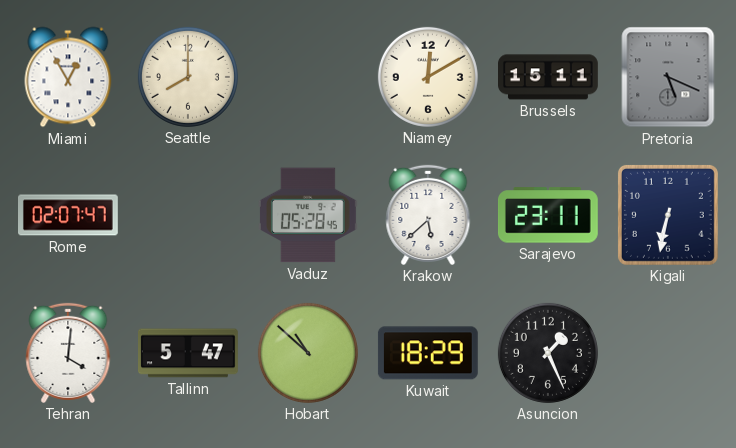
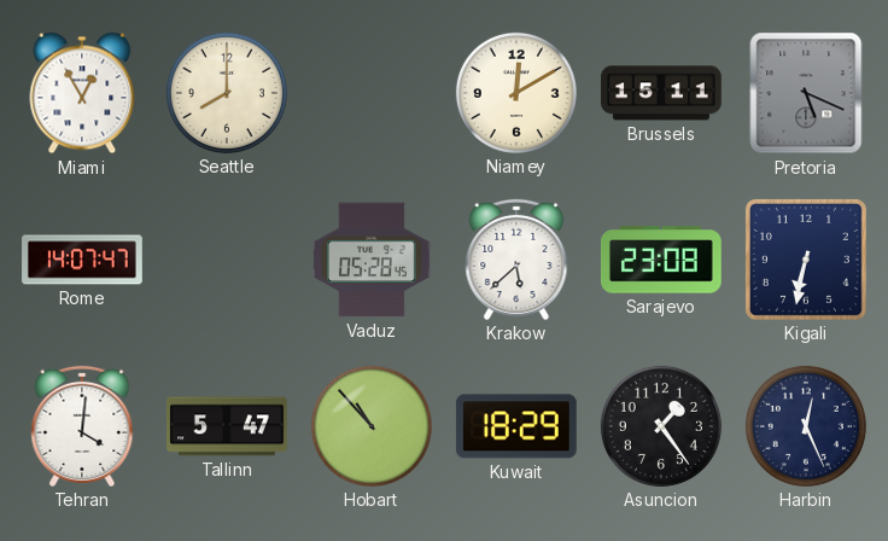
Rome: 02:07 -> 14:07
Sarajevo: 23:11 -> 23:08
Hobart: 10:52 -> 10:53
Asuncion: 1:26 -> 1:24
Harbin: none -> 12:26
